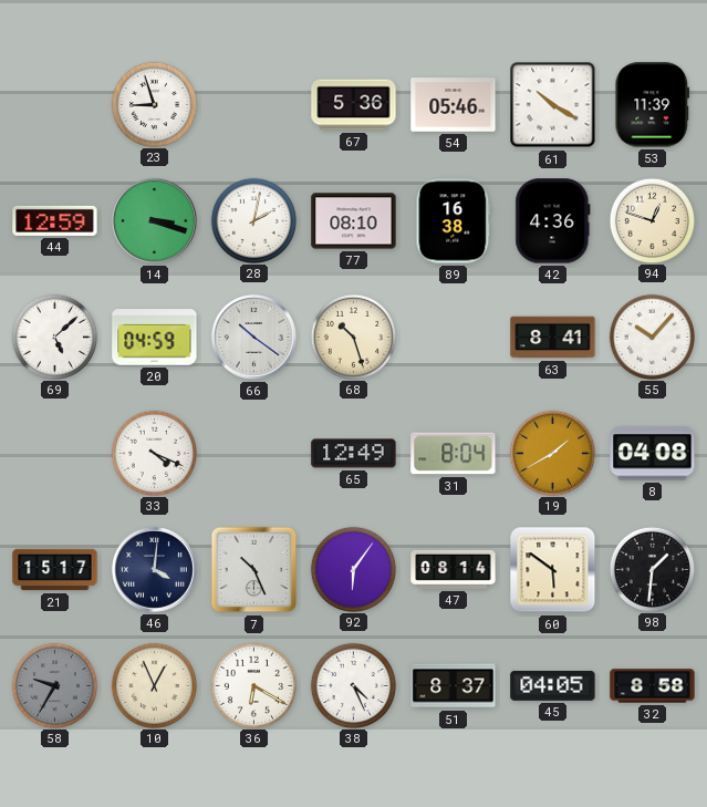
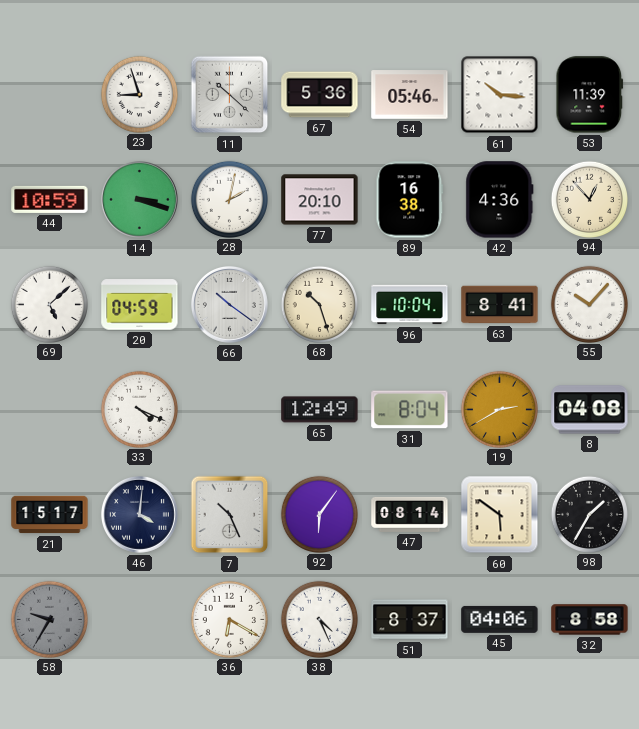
11: none -> 10:22
61: 10:20 -> 10:16
44: 12:59 -> 10:59
77: 08:10 -> 20:10
94: 12:48 -> 12:53
96: none -> 10:04
19: 1:40 -> 2:40
98: 1:31 -> 1:35
10: 12:56 -> none
45: 04:05 -> 04:06
